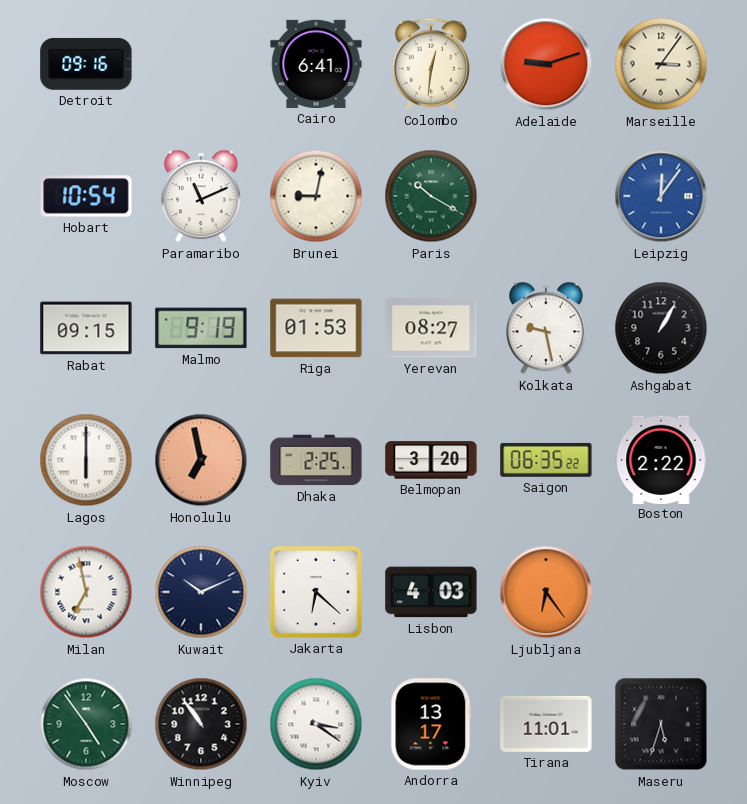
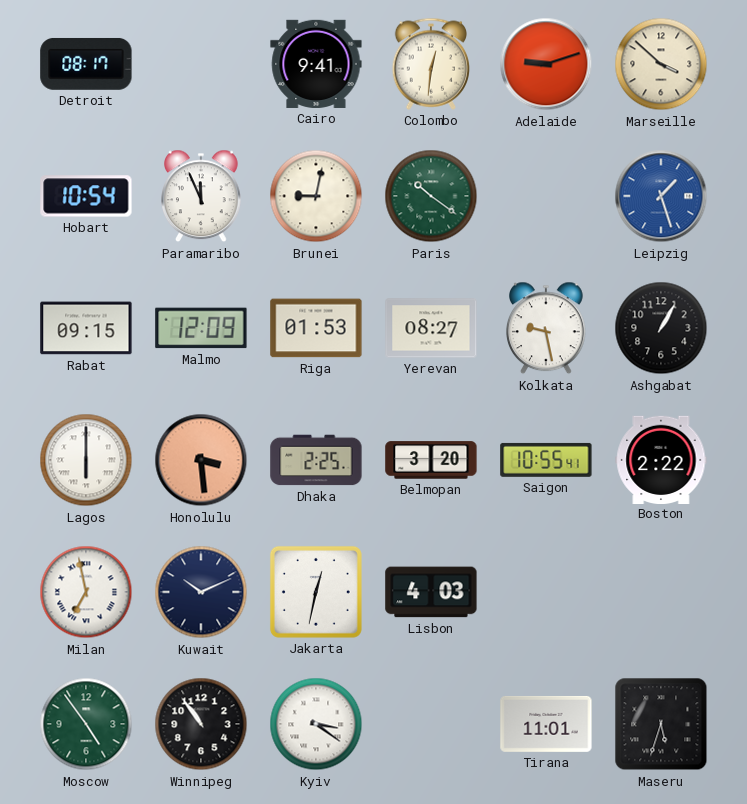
Detroit: 09:16 -> 08:17
Cairo: 6:41 -> 9:41
Marseille: 3:06 -> 3:52
Paramaribo: 11:11 -> 11:56
Paris: 10:20 -> 10:21
Leipzig: 12:06 -> 1:27
Malmo: 9:19 -> 12:09
Honolulu: 6:58 -> 3:29
Saigon: 06:35 -> 10:55
Jakarta: 6:22 -> 12:32
Ljubljana: 6:24 -> none
Andorra: 13:17 -> none
